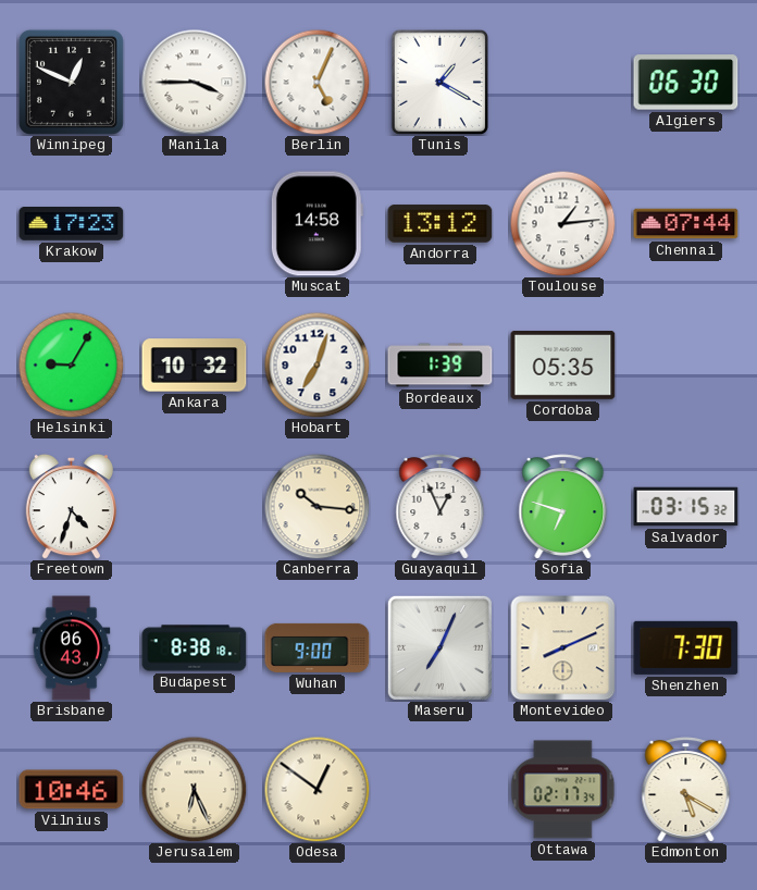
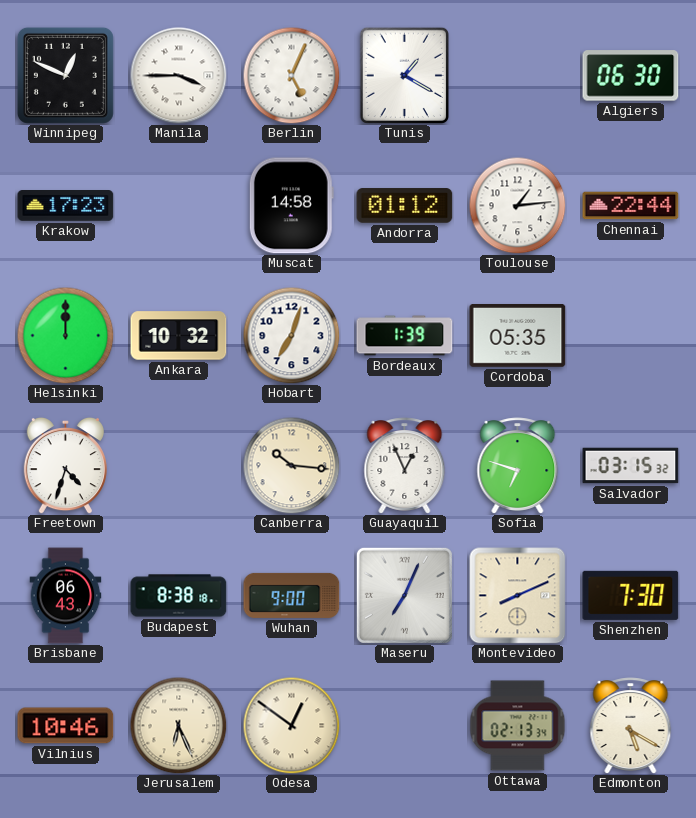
Andorra: 13:12 -> 01:12
Chennai: 07:44 -> 22:44
Helsinki: 9:05 -> 12:00
Ottawa: 02:17 -> 02:13
